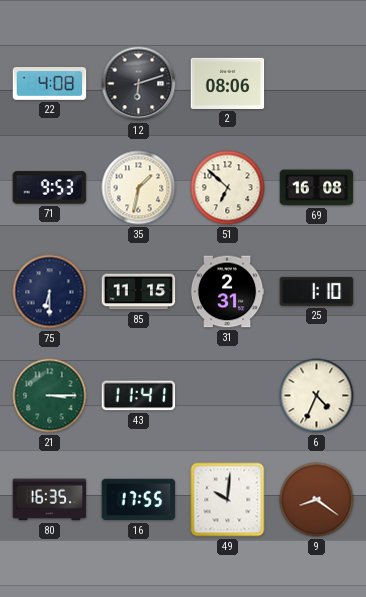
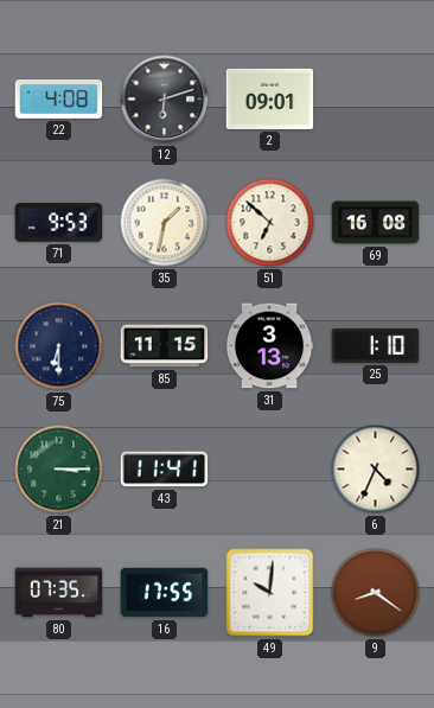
2: 08:06 -> 09:01
31: 2:31 -> 3:13
80: 16:35 -> 07:35
